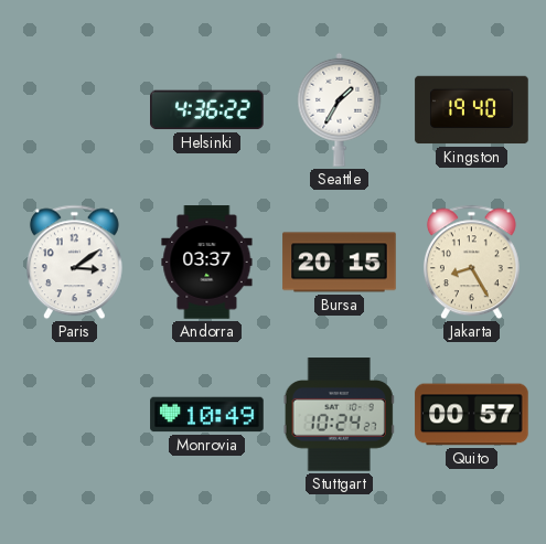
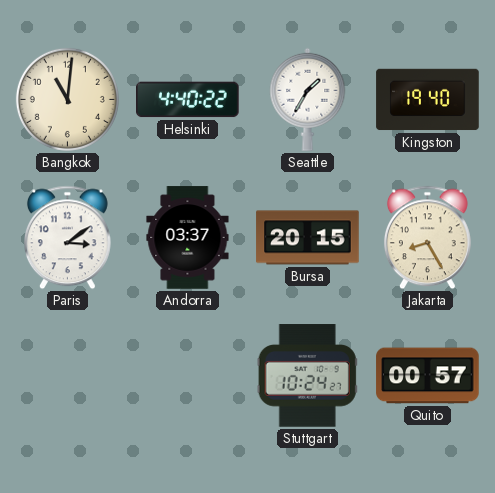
Bangkok: none -> 11:01
Helsinki: 4:36 -> 4:40
Monrovia: 10:49 -> none
